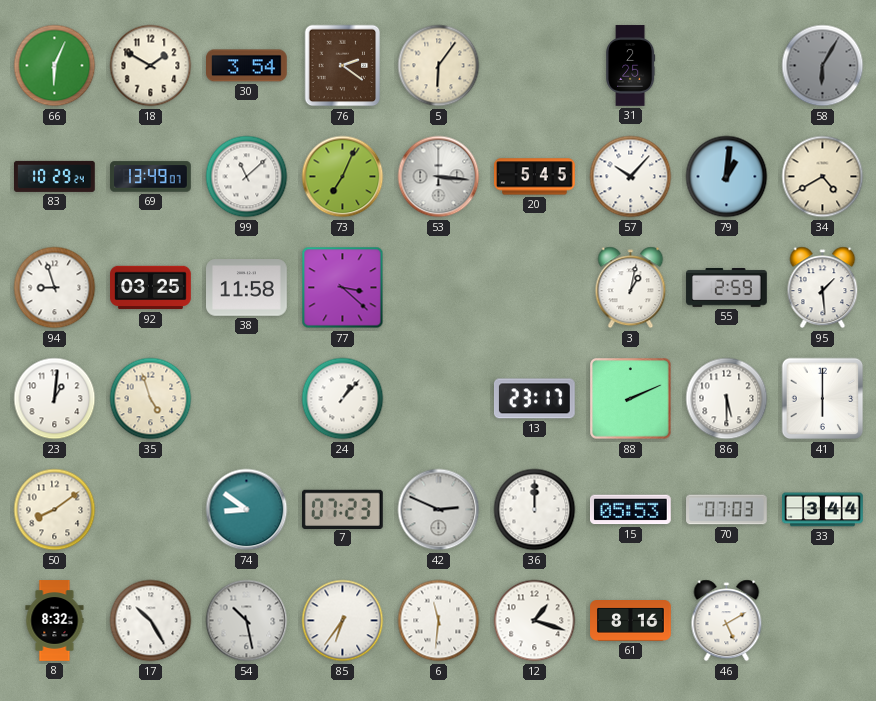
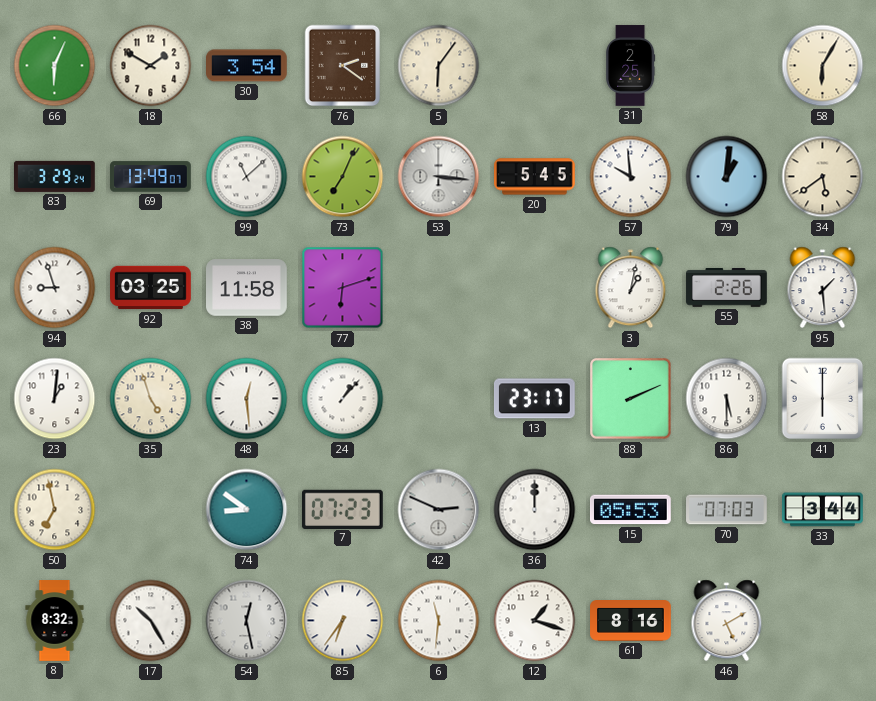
58 dial: grey -> cream
83: 10:29 -> 3:29
57: 10:07 -> 9:59
34: 4:40 -> 5:39
77: 3:22 -> 6:12
55: 2:59 -> 2:26
48: none -> 12:29
50: 8:09 -> 6:58
54: 10:28 -> 12:28
